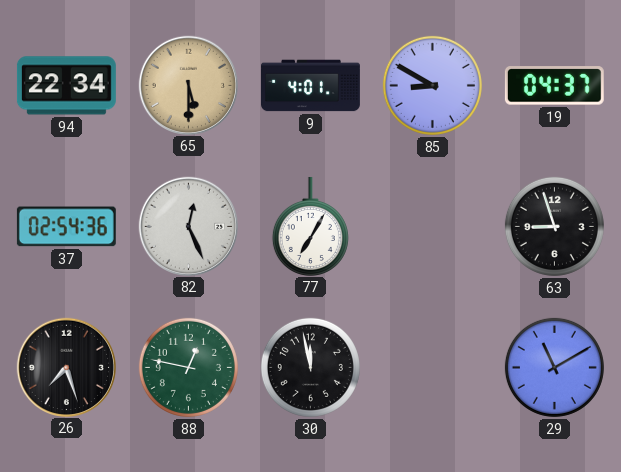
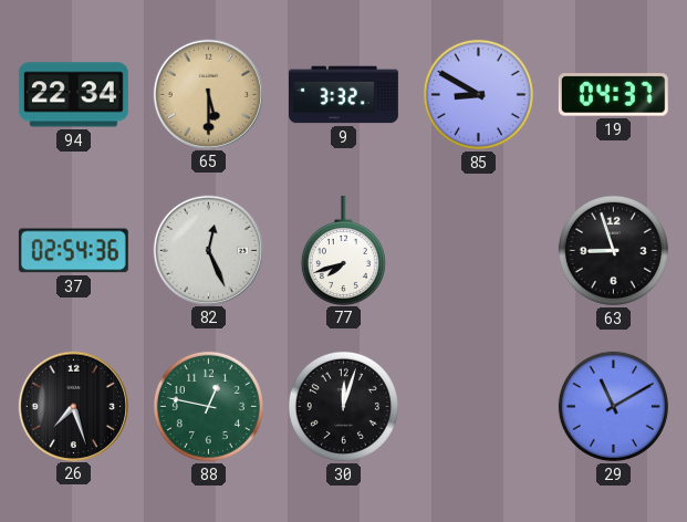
9: 4:01 -> 3:32
77: 7:05 -> 7:42
30: 11:58 -> 12:03
